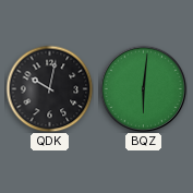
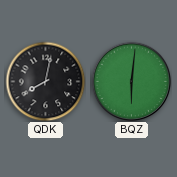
QDK: 10:02 -> 8:02
